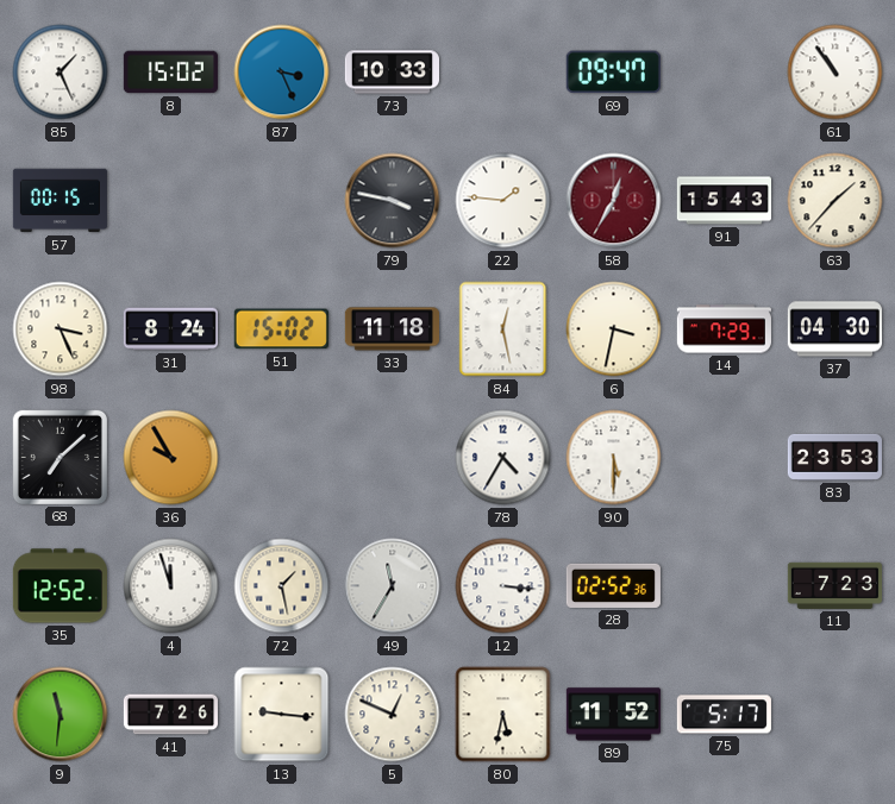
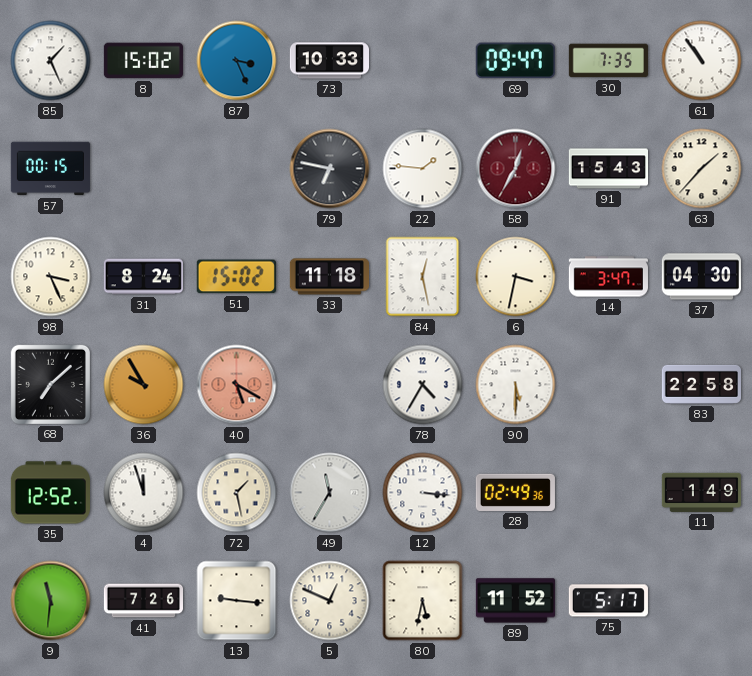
30: none -> 7:35
79: 3:47 -> 6:47
14: 7:29 -> 3:47
40: none -> 5:20
83: 23:53 -> 22:58
28: 02:52 -> 02:49
11: 7:23 -> 1:49
